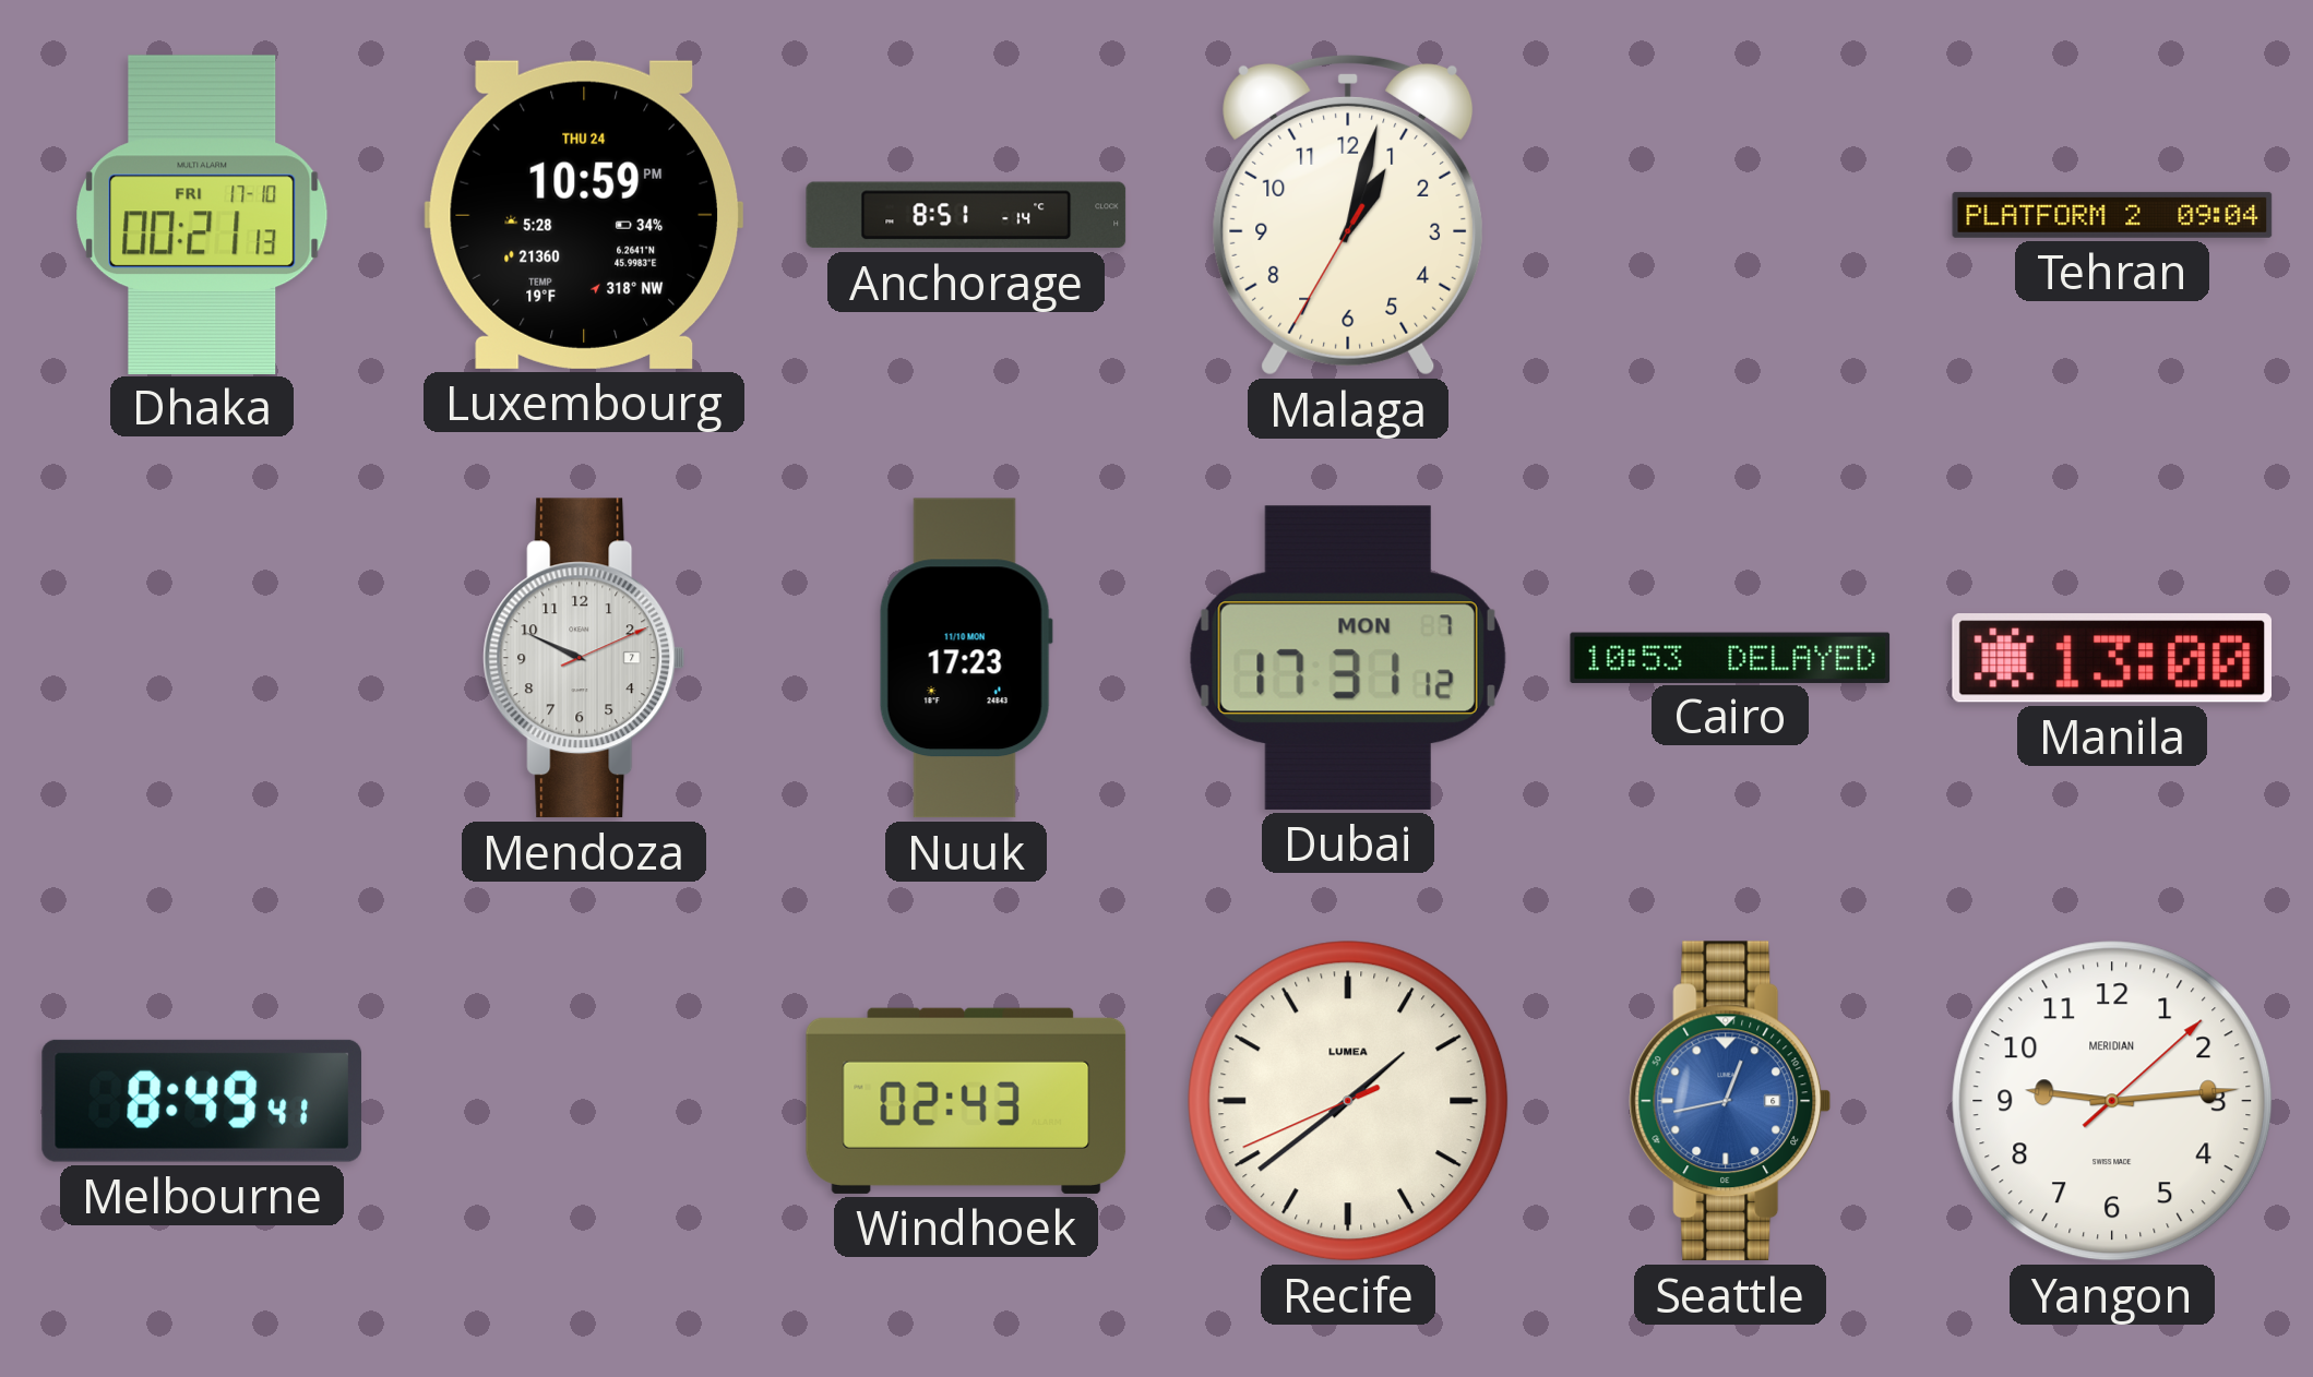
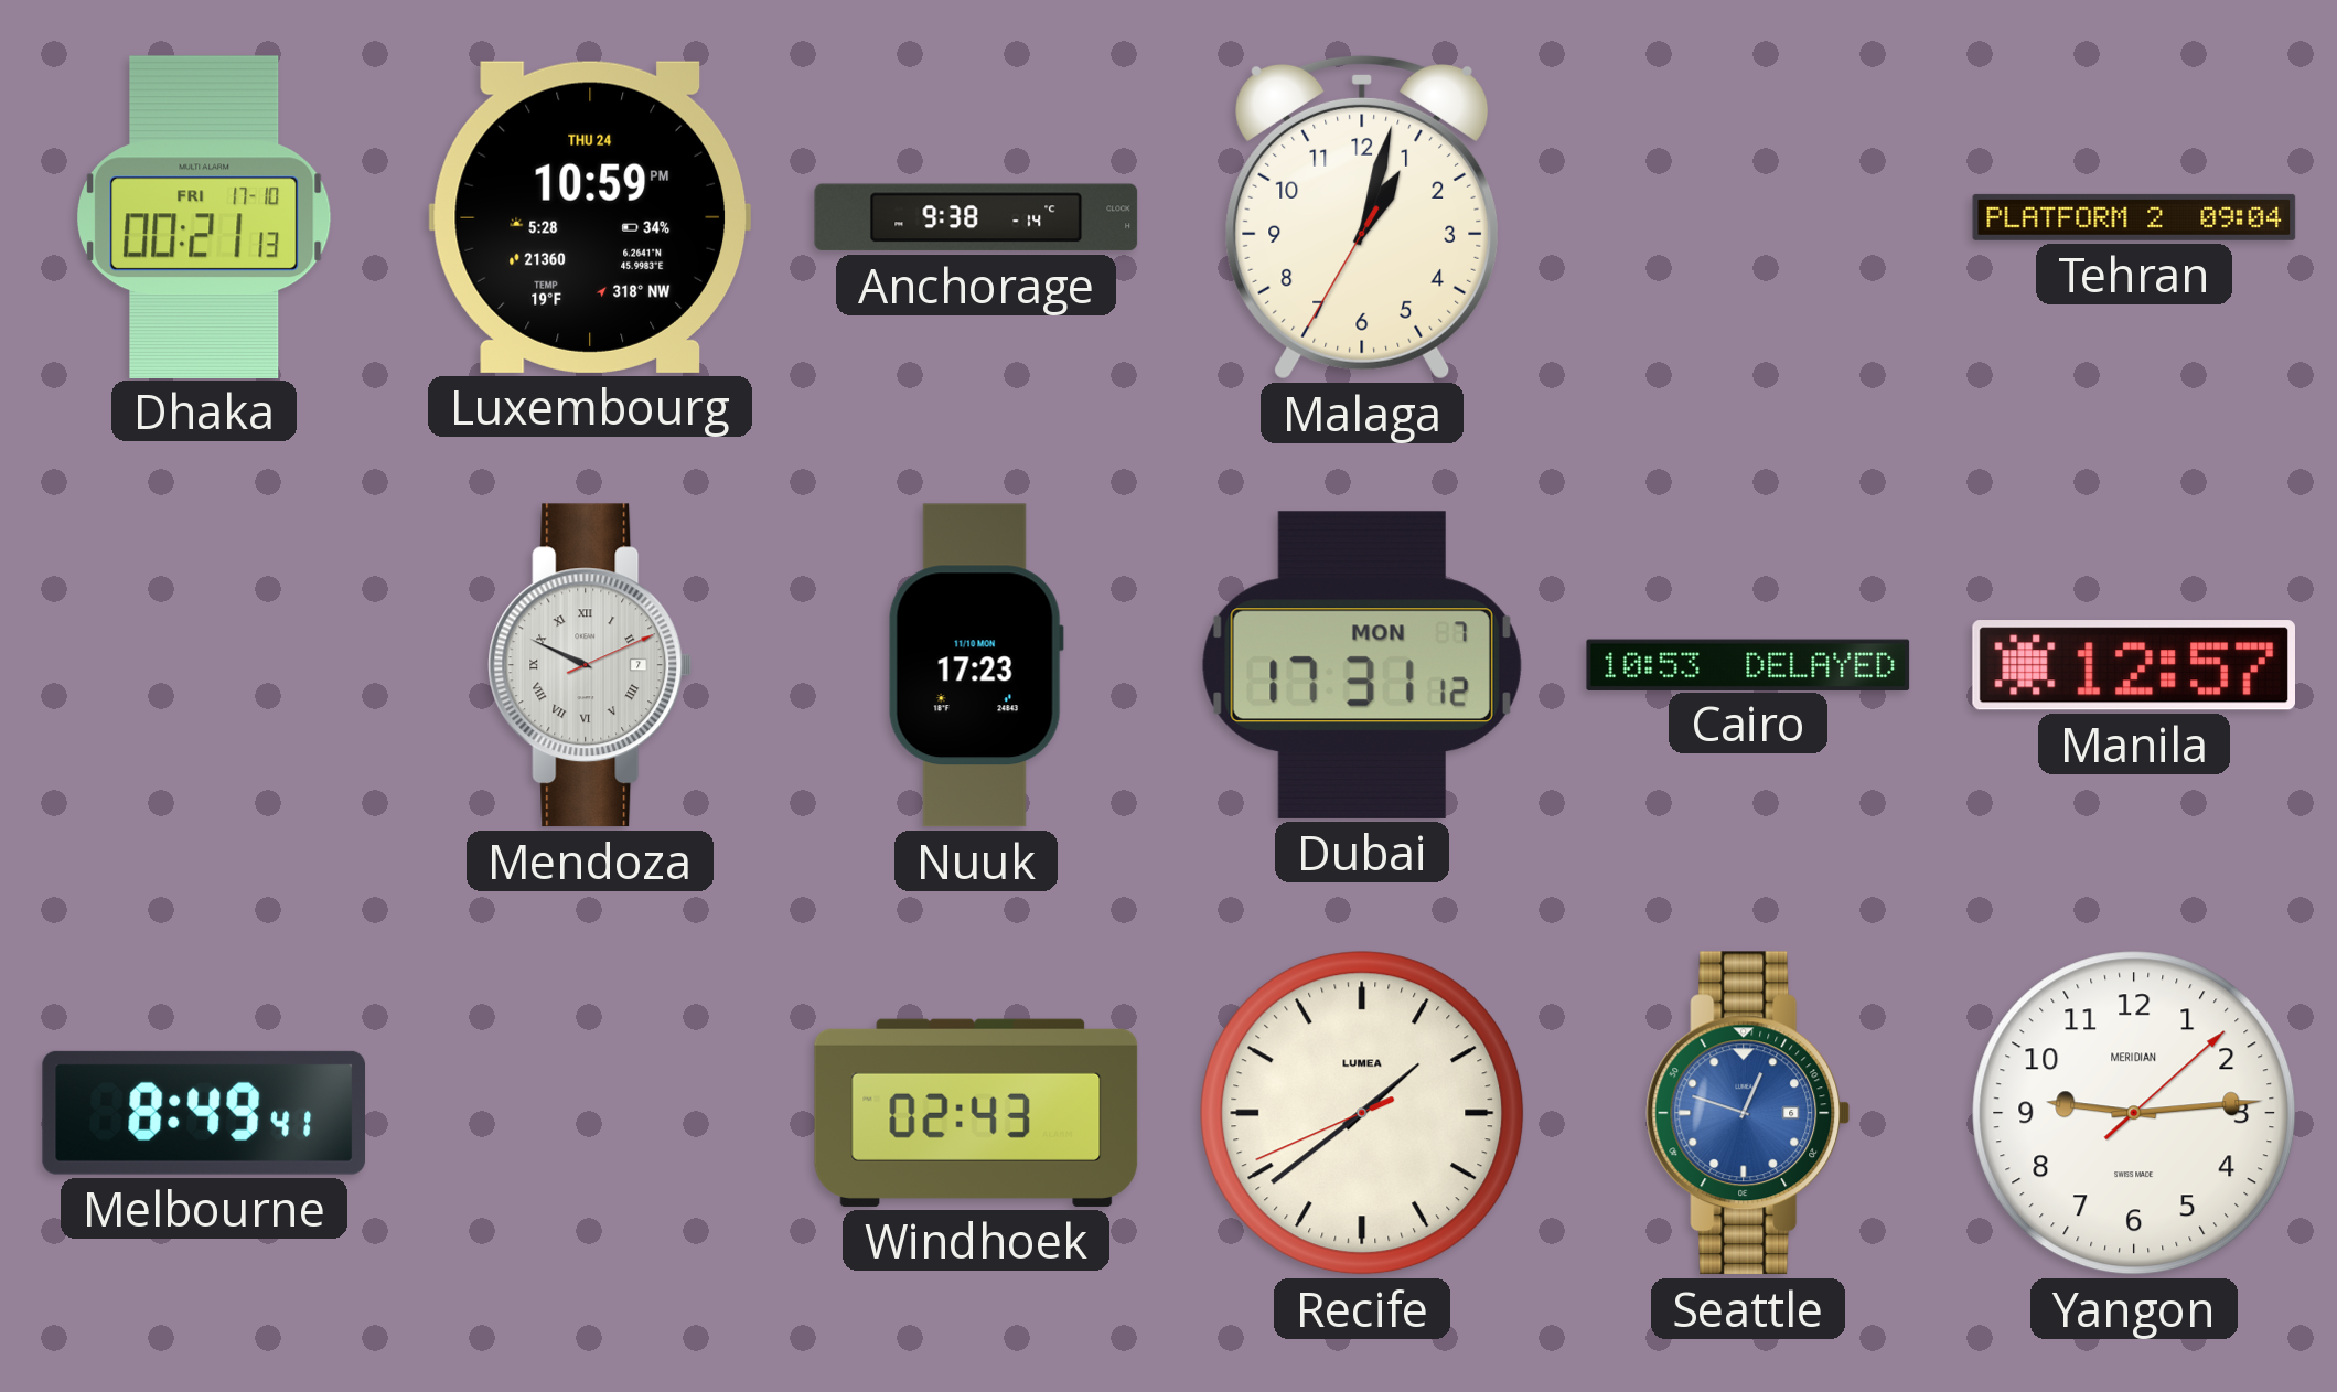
Anchorage: 8:51 -> 9:38
Mendoza numerals: Arabic -> Roman
Manila: 13:00 -> 12:57
Seattle: 12:43 -> 12:48
